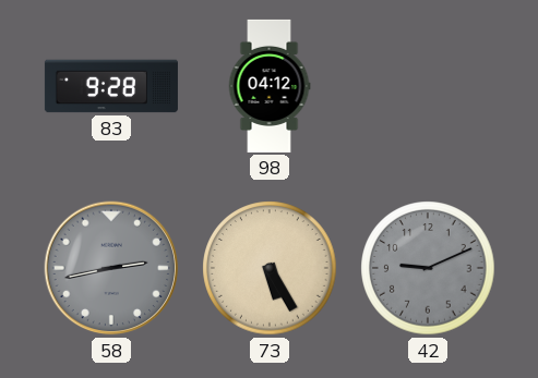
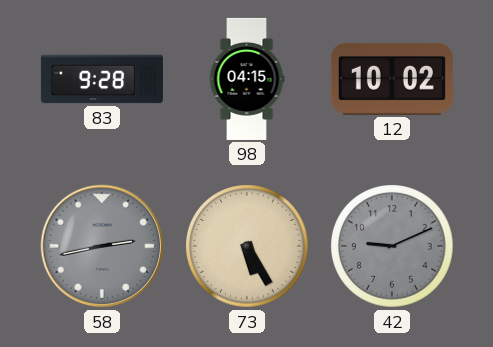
98: 04:12 -> 04:15
12: none -> 10:02
